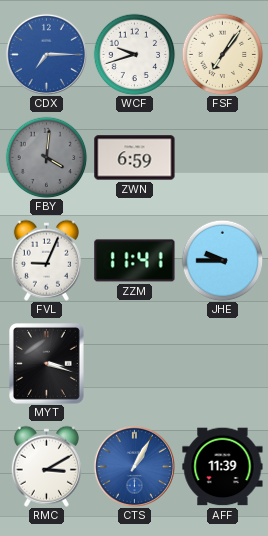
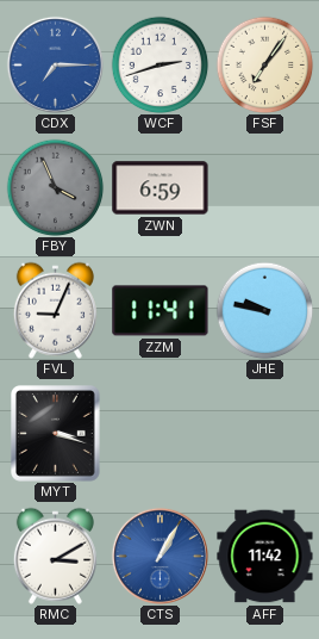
WCF: 9:42 -> 2:42
FBY: 4:01 -> 3:56
JHE: 9:45 -> 9:47
AFF: 11:39 -> 11:42
